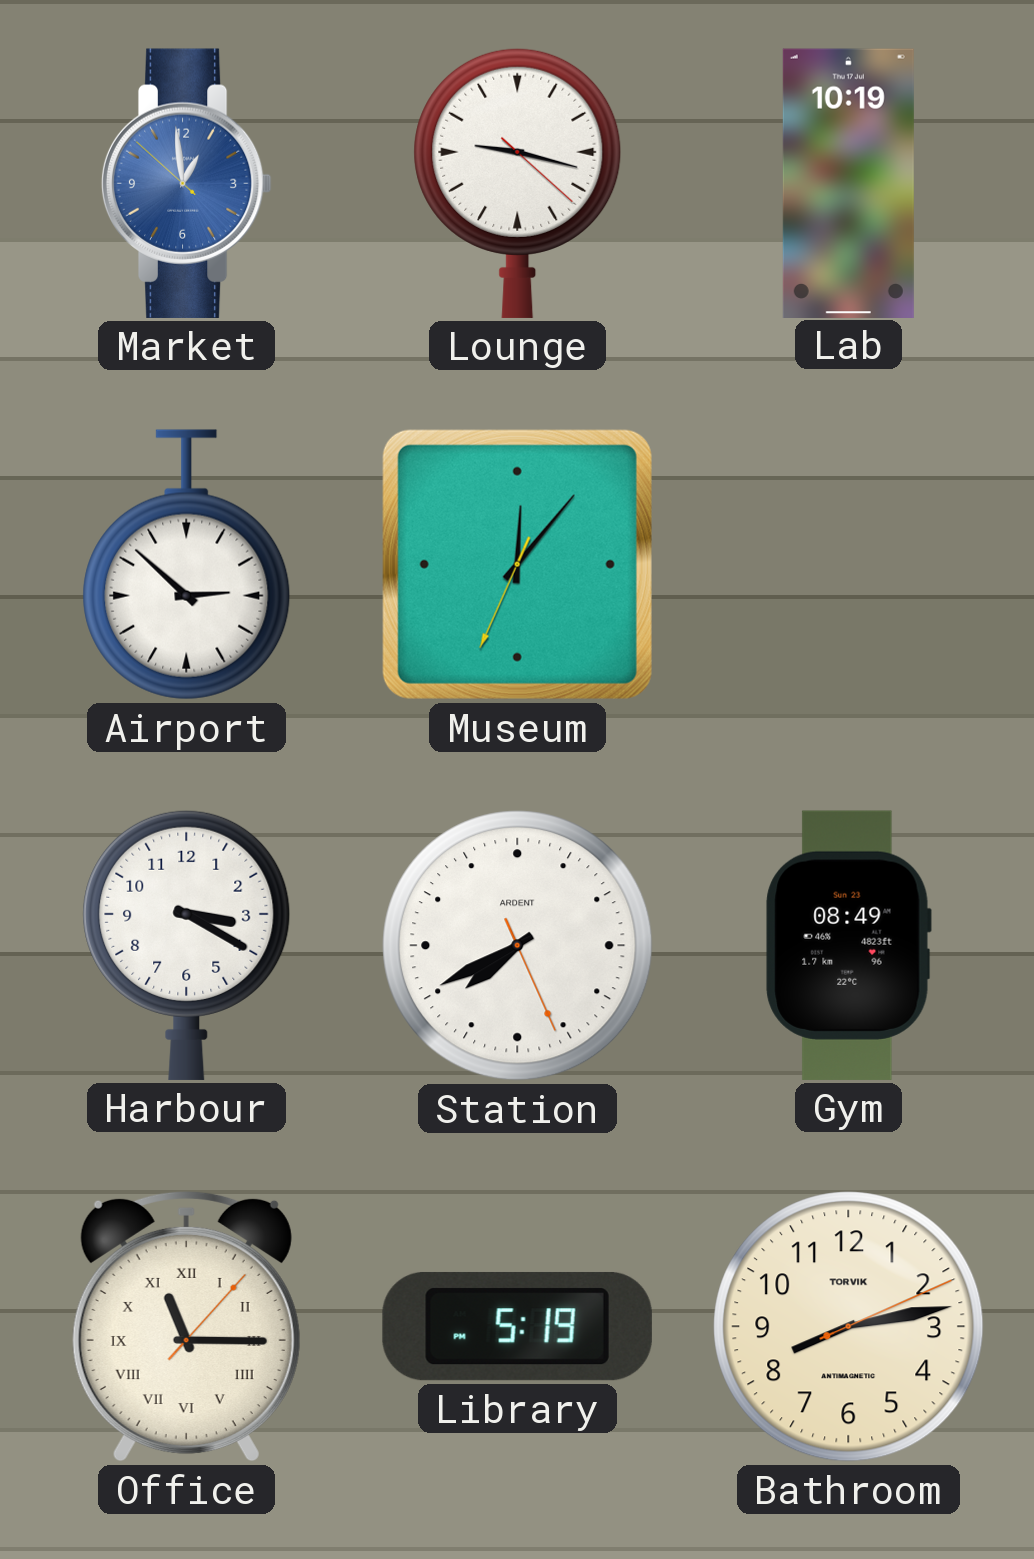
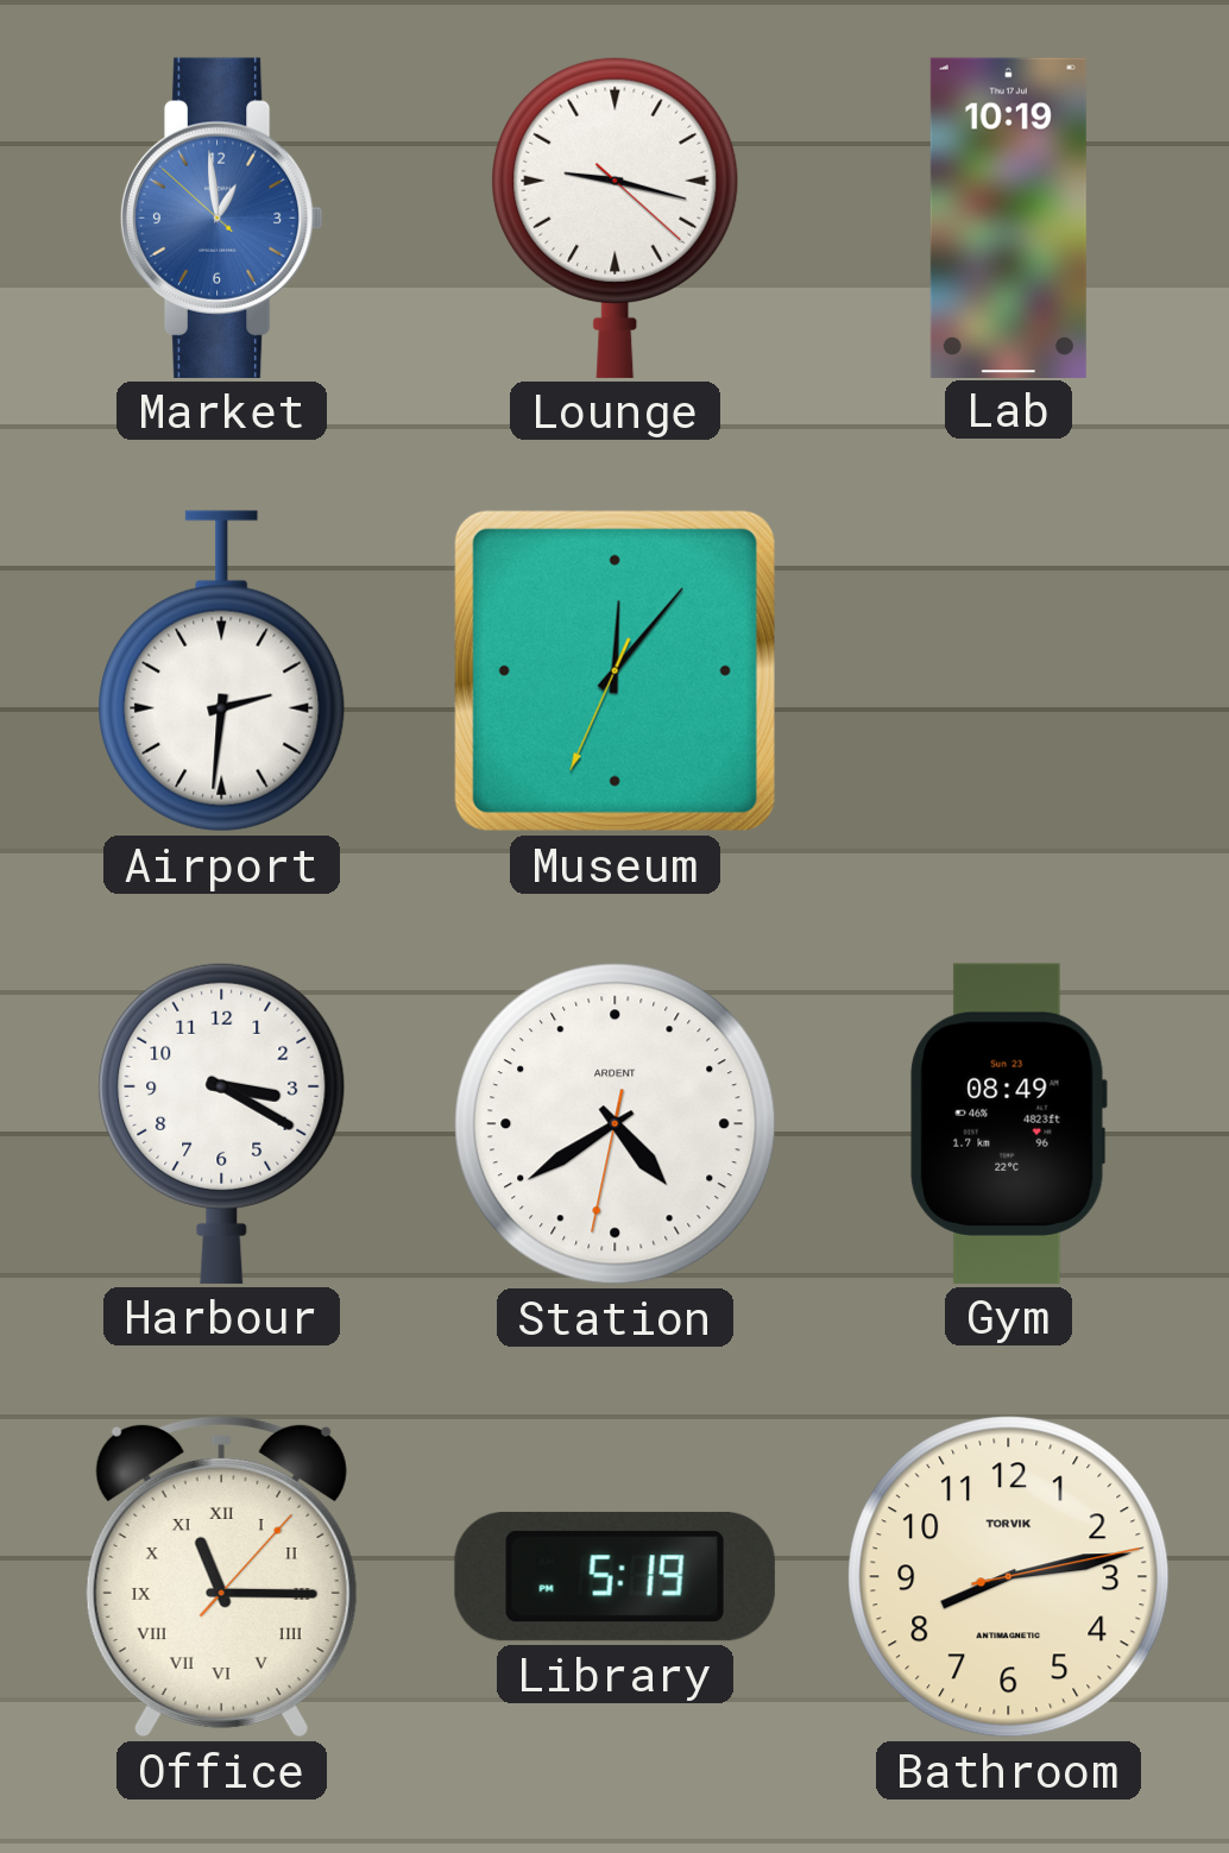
Airport: 2:52 -> 2:31
Station: 7:40 -> 4:39
Bathroom: 8:13:11 -> 8:13:13
